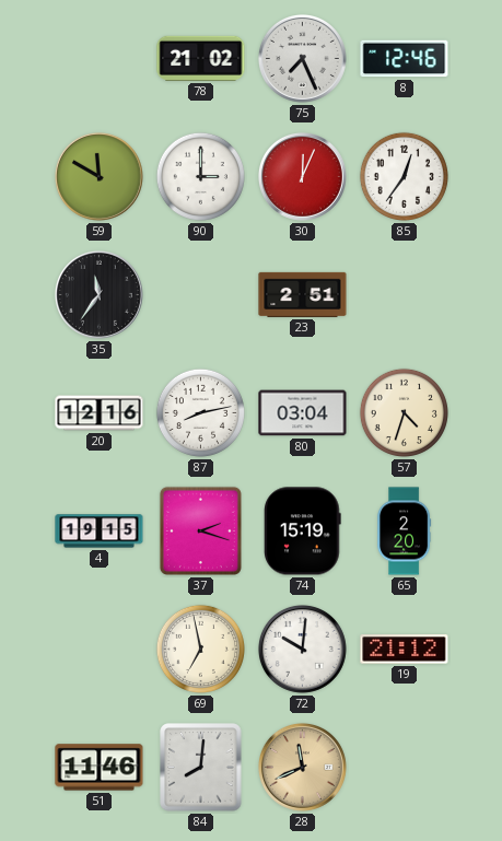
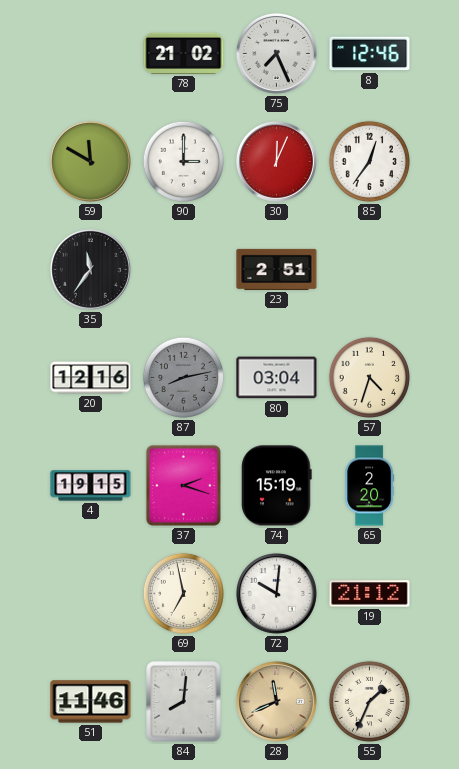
87 dial: white -> grey
55: none -> 1:34
